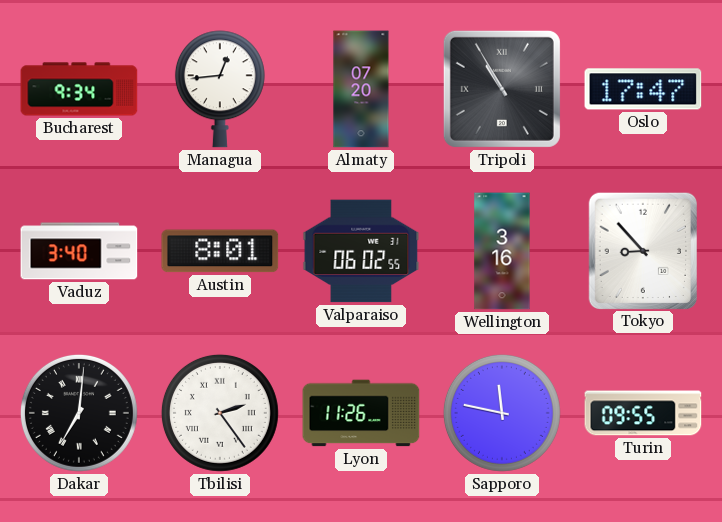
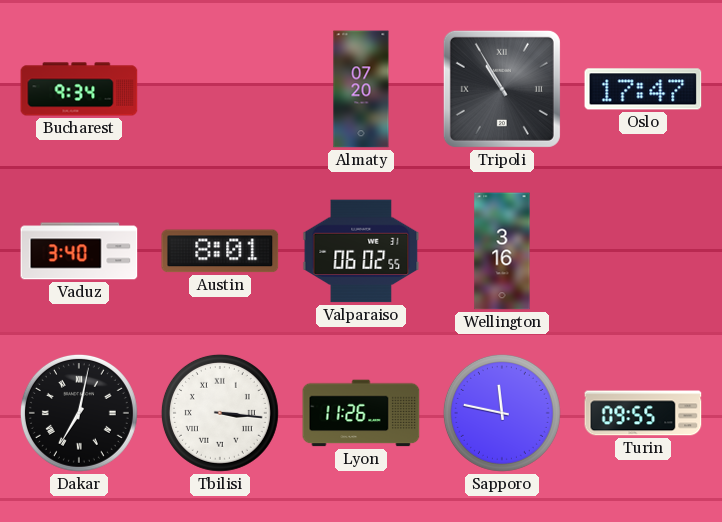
Managua: 12:44 -> none
Tokyo: 8:53 -> none
Dakar: 7:01 -> 7:02
Tbilisi: 2:24 -> 3:16
